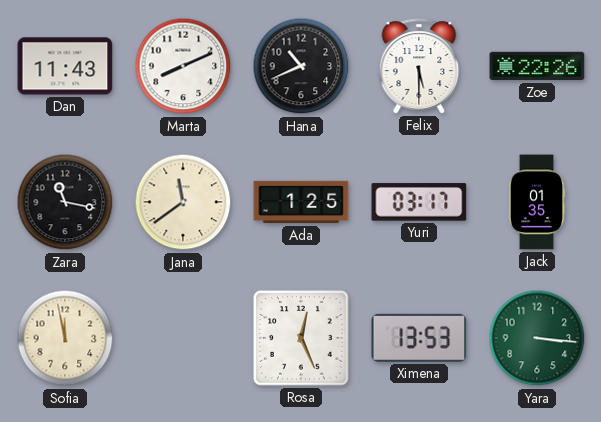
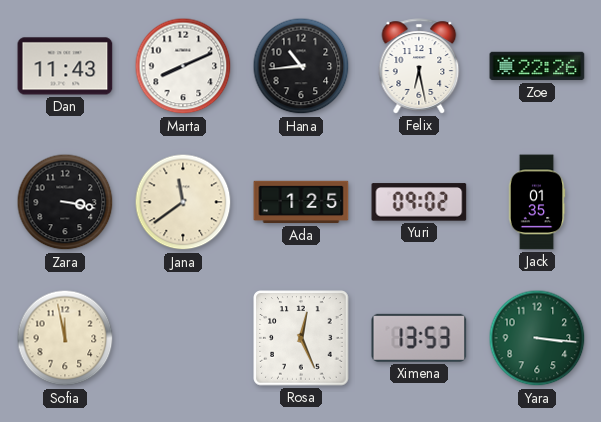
Hana: 10:41 -> 10:44
Felix: 5:30 -> 6:28
Zara: 11:17 -> 3:17
Yuri: 03:17 -> 09:02
